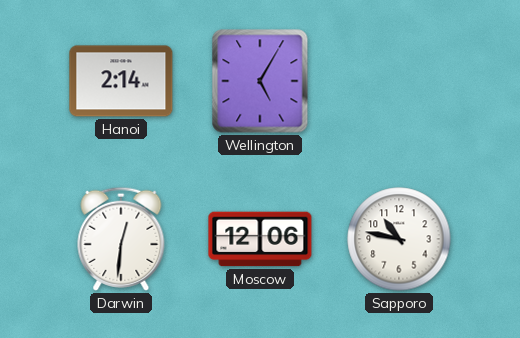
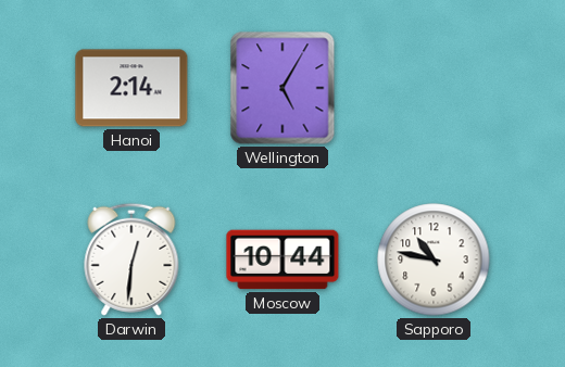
Moscow: 12:06 -> 10:44
